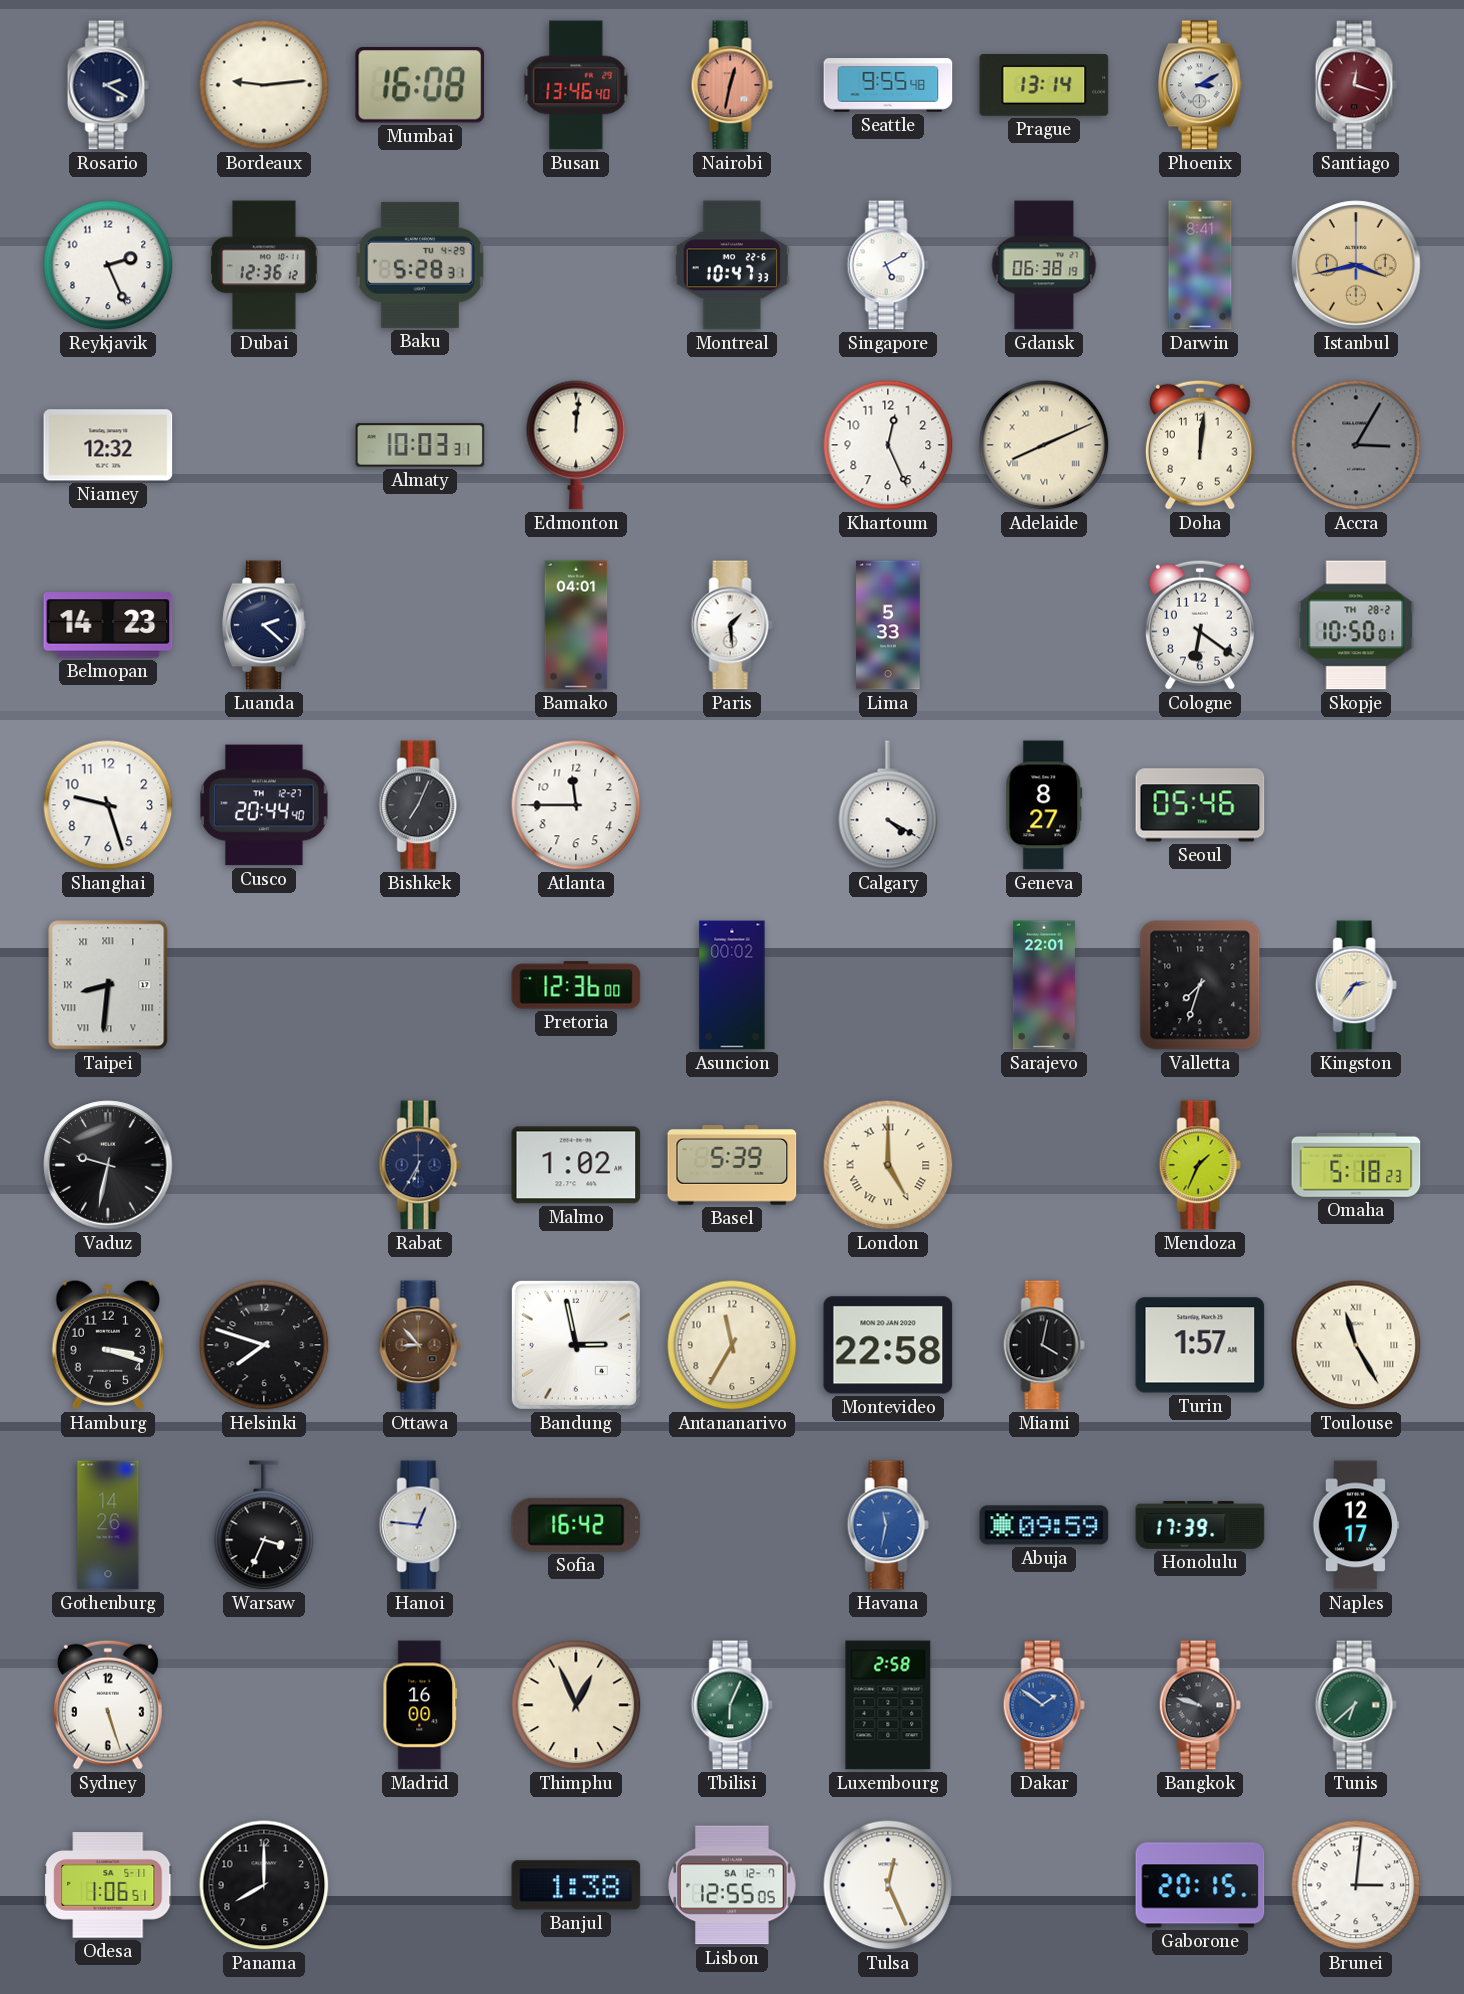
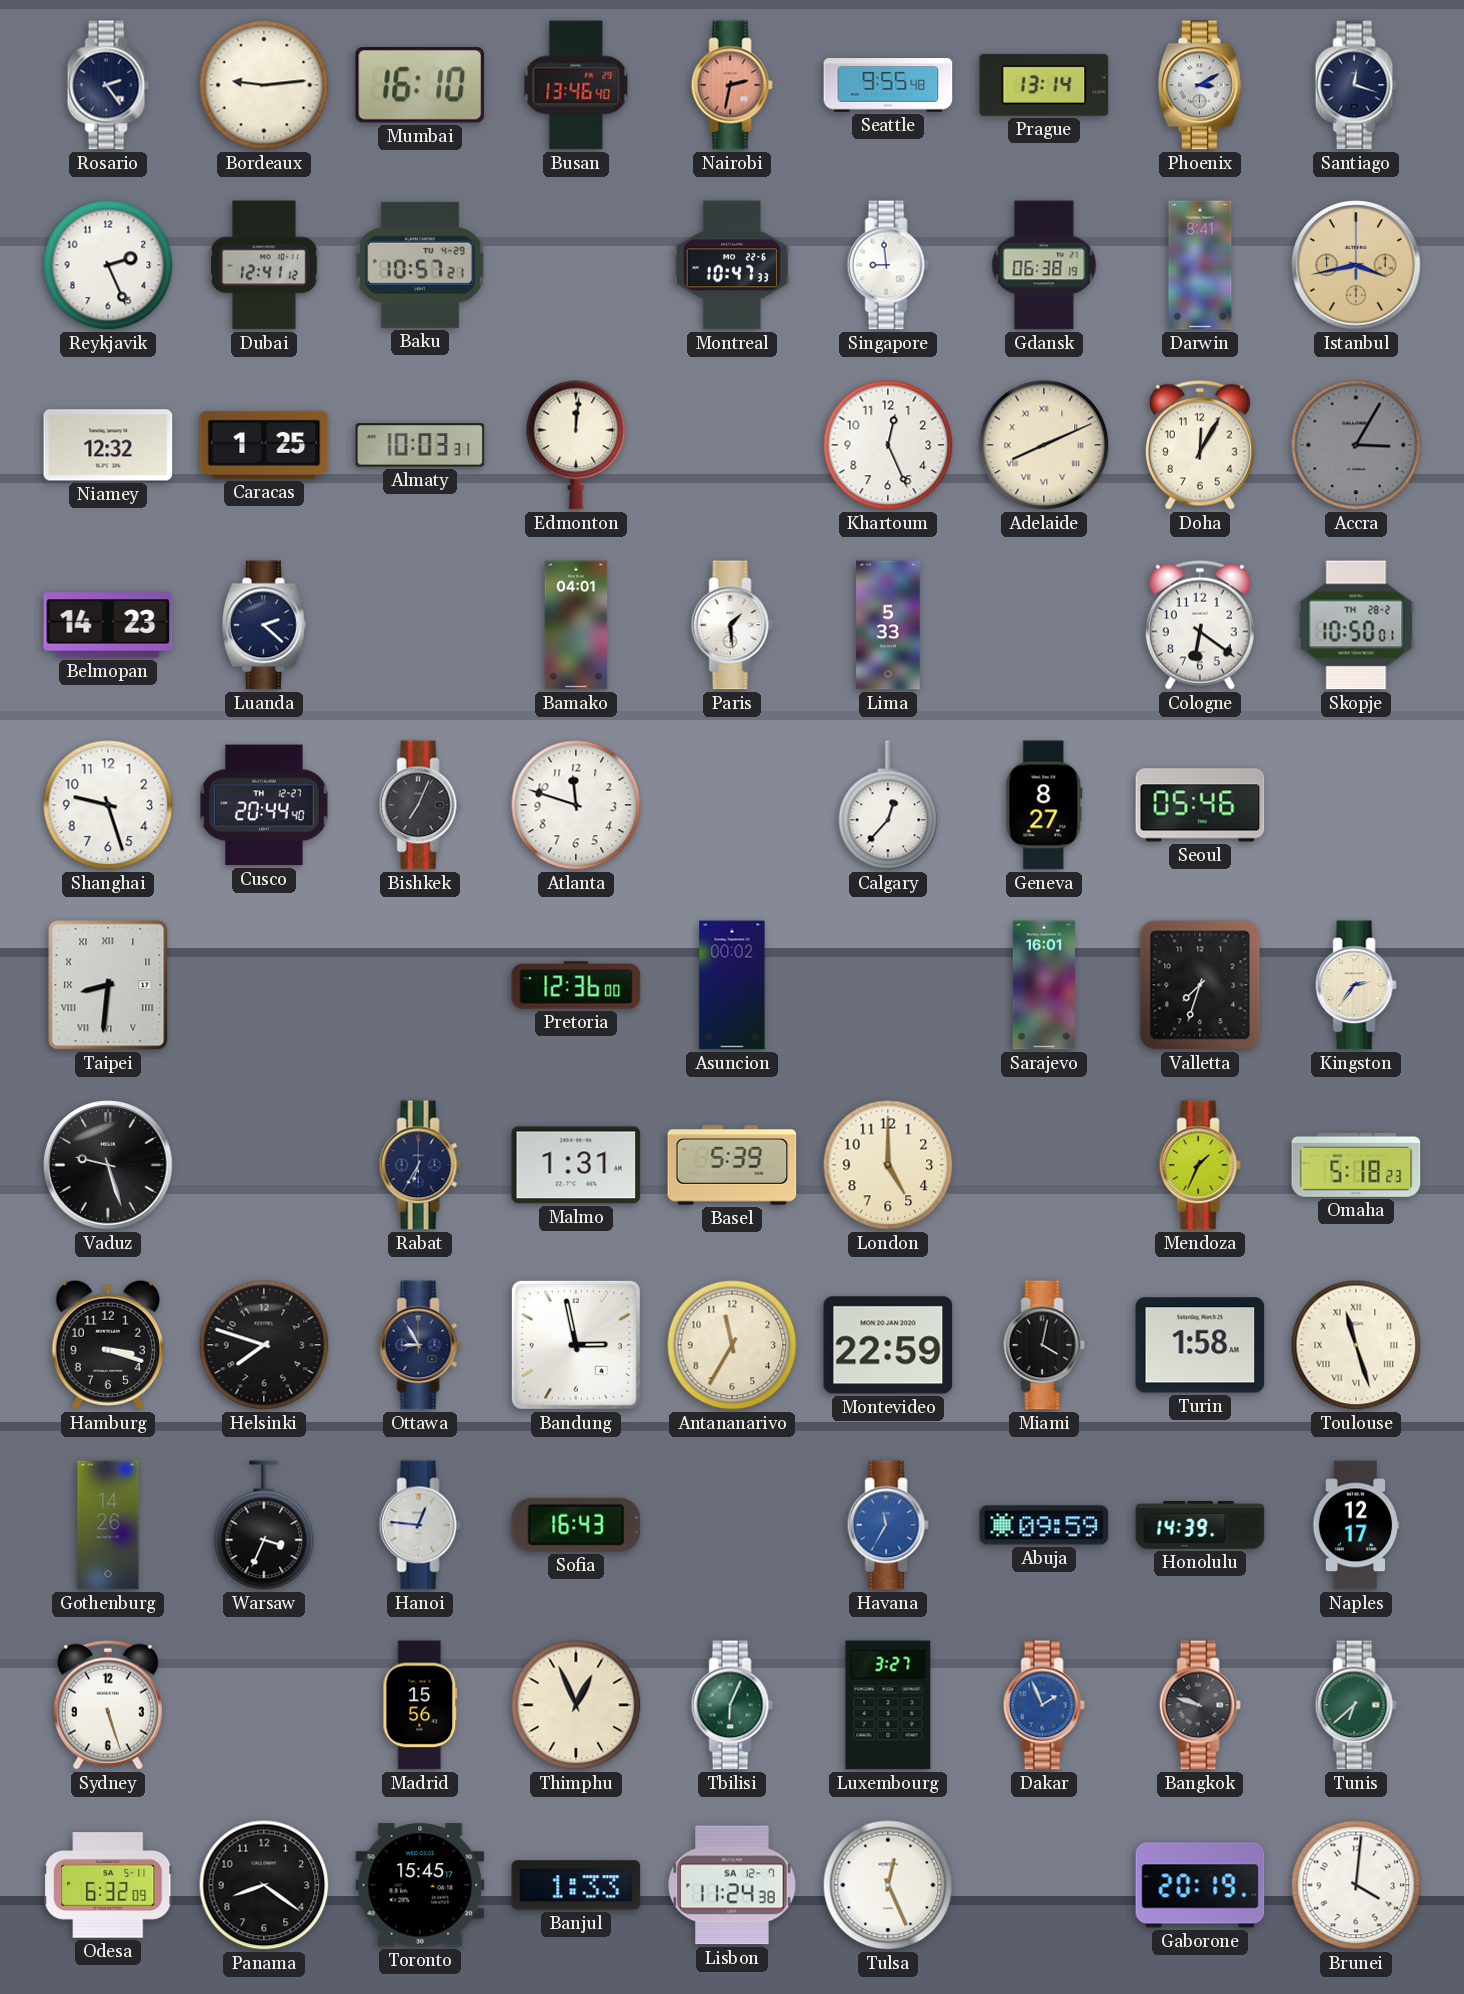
Rosario: 2:20 -> 2:24
Mumbai: 16:08 -> 16:10
Nairobi: 12:32 -> 2:32
Santiago dial: burgundy -> navy
Dubai: 12:36 -> 12:41
Baku: 5:28 -> 10:57
Singapore: 5:10 -> 8:59
Caracas: none -> 1:25
Doha: 12:01 -> 12:05
Atlanta: 11:45 -> 11:48
Calgary: 4:20 -> 12:37
Sarajevo: 22:01 -> 16:01
Vaduz: 9:32 -> 9:27
Malmo: 1:02 -> 1:31
London numerals: Roman -> Arabic
Ottawa: 8:53 -> 8:55
Ottawa dial: brown -> navy
Montevideo: 22:58 -> 22:59
Turin: 1:57 -> 1:58
Toulouse: 11:25 -> 11:27
Sofia: 16:42 -> 16:43
Havana: 11:32 -> 11:35
Honolulu: 17:39 -> 14:39
Madrid: 16:00 -> 15:56
Luxembourg: 2:58 -> 3:27
Dakar: 1:51 -> 1:56
Odesa: 1:06 -> 6:32
Panama: 8:00 -> 8:21
Toronto: none -> 15:45
Banjul: 1:38 -> 1:33
Lisbon: 12:55 -> 11:24
Gaborone: 20:15 -> 20:19
Brunei: 3:01 -> 4:01
